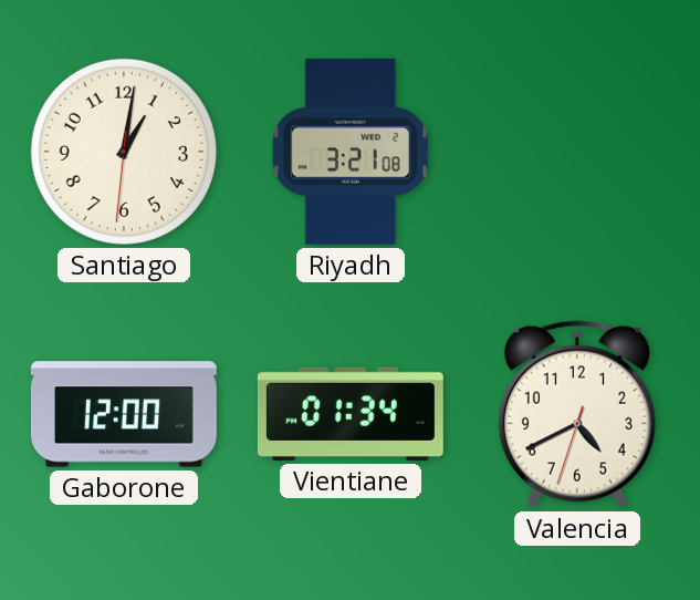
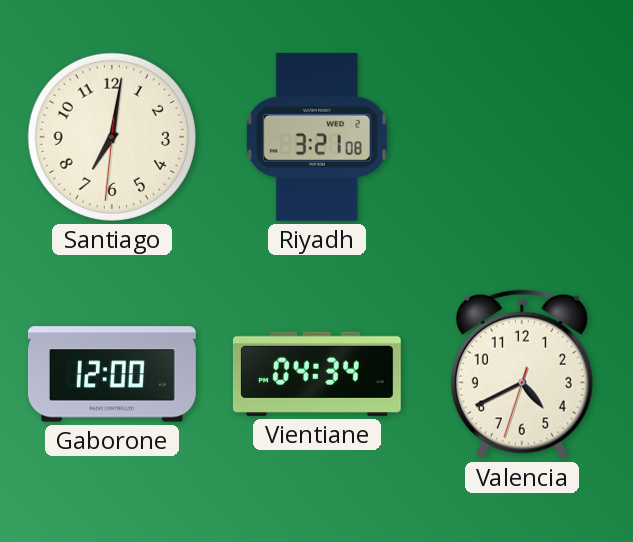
Santiago: 1:01 -> 7:01
Vientiane: 01:34 -> 04:34
